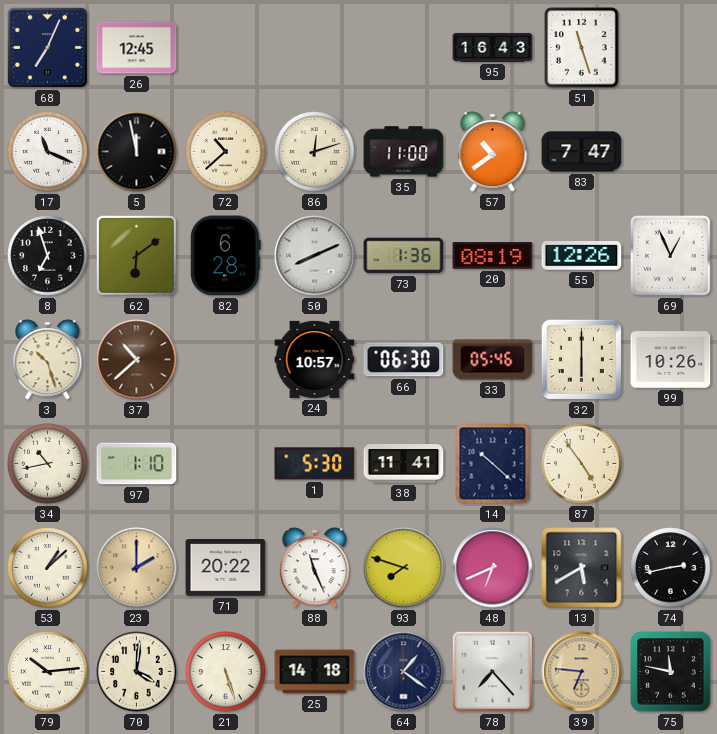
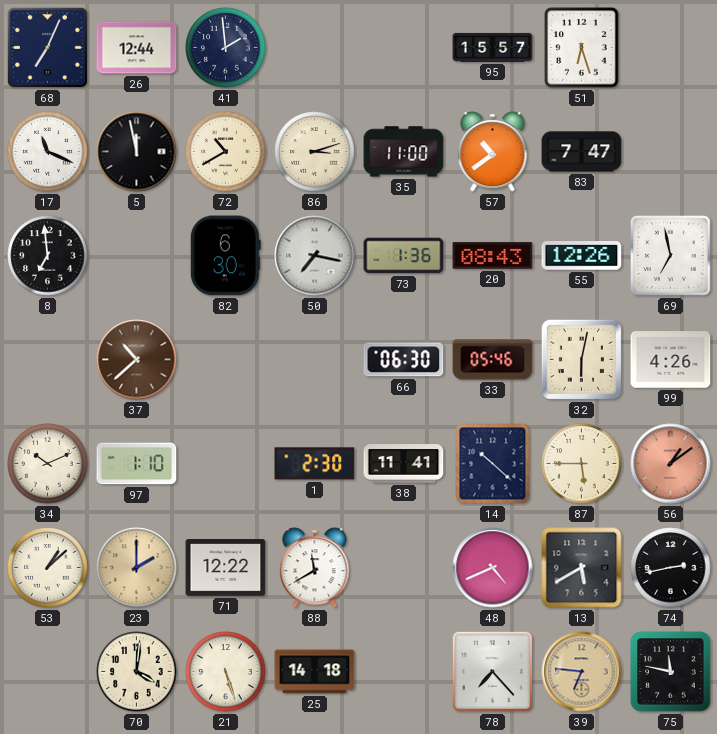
26: 12:45 -> 12:44
41: none -> 1:59
95: 16:43 -> 15:57
51: 11:27 -> 6:27
72: 10:38 -> 10:40
86: 12:12 -> 3:12
8: 6:57 -> 6:59
62: 6:09 -> none
82: 6:28 -> 6:30
50: 8:11 -> 7:17
20: 08:19 -> 08:43
69: 12:56 -> 6:58
3: 10:27 -> none
24: 10:57 -> none
32: 6:00 -> 6:02
99: 10:26 -> 4:26
34: 10:43 -> 10:11
1: 5:30 -> 2:30
87: 4:54 -> 5:45
56: none -> 1:09
71: 20:22 -> 12:22
88: 11:26 -> 11:40
93: 7:48 -> none
48: 6:41 -> 4:41
79: 10:14 -> none
64: 1:21 -> none
